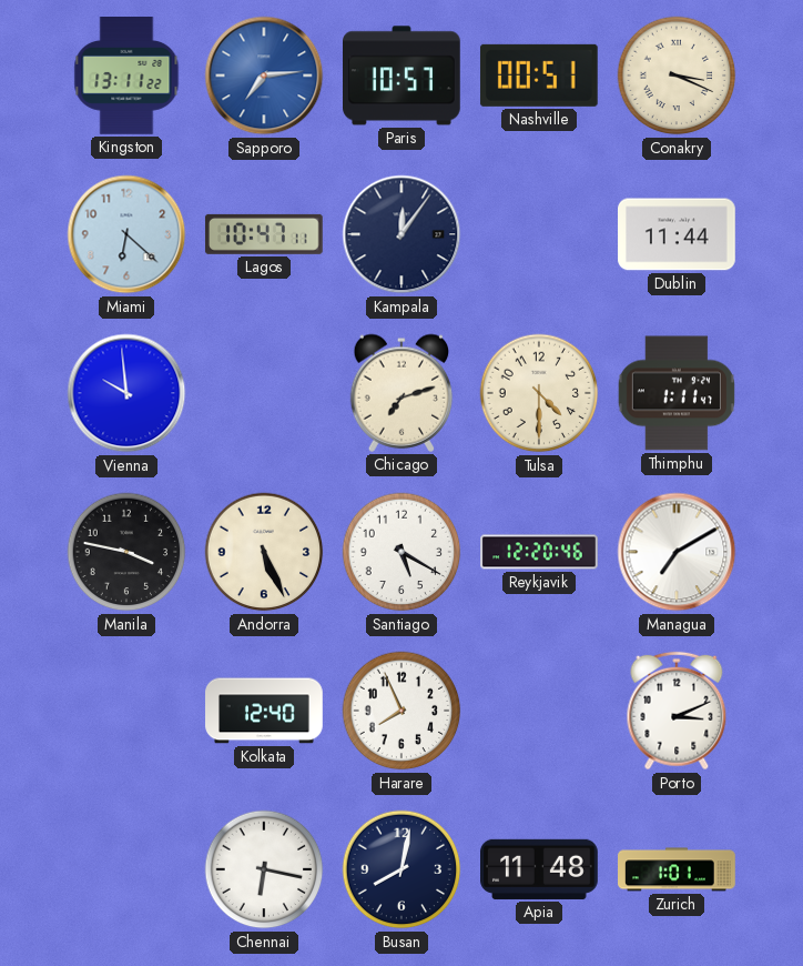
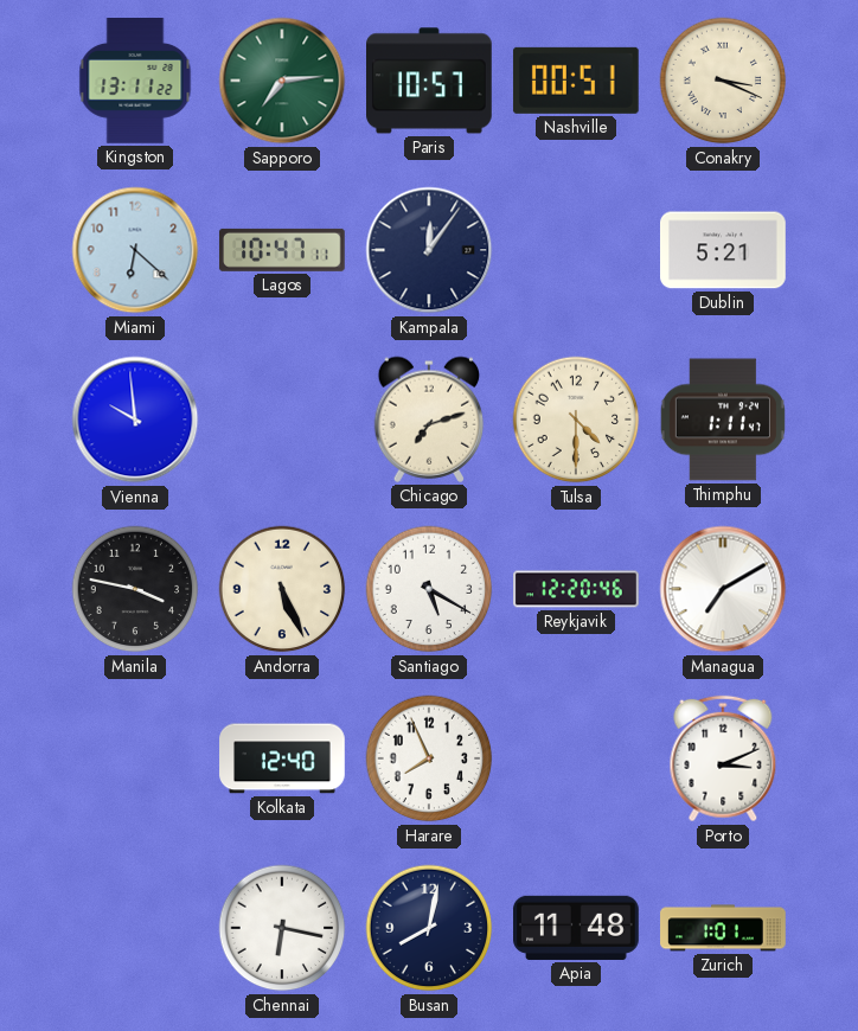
Sapporo dial: blue -> green
Dublin: 11:44 -> 5:21
